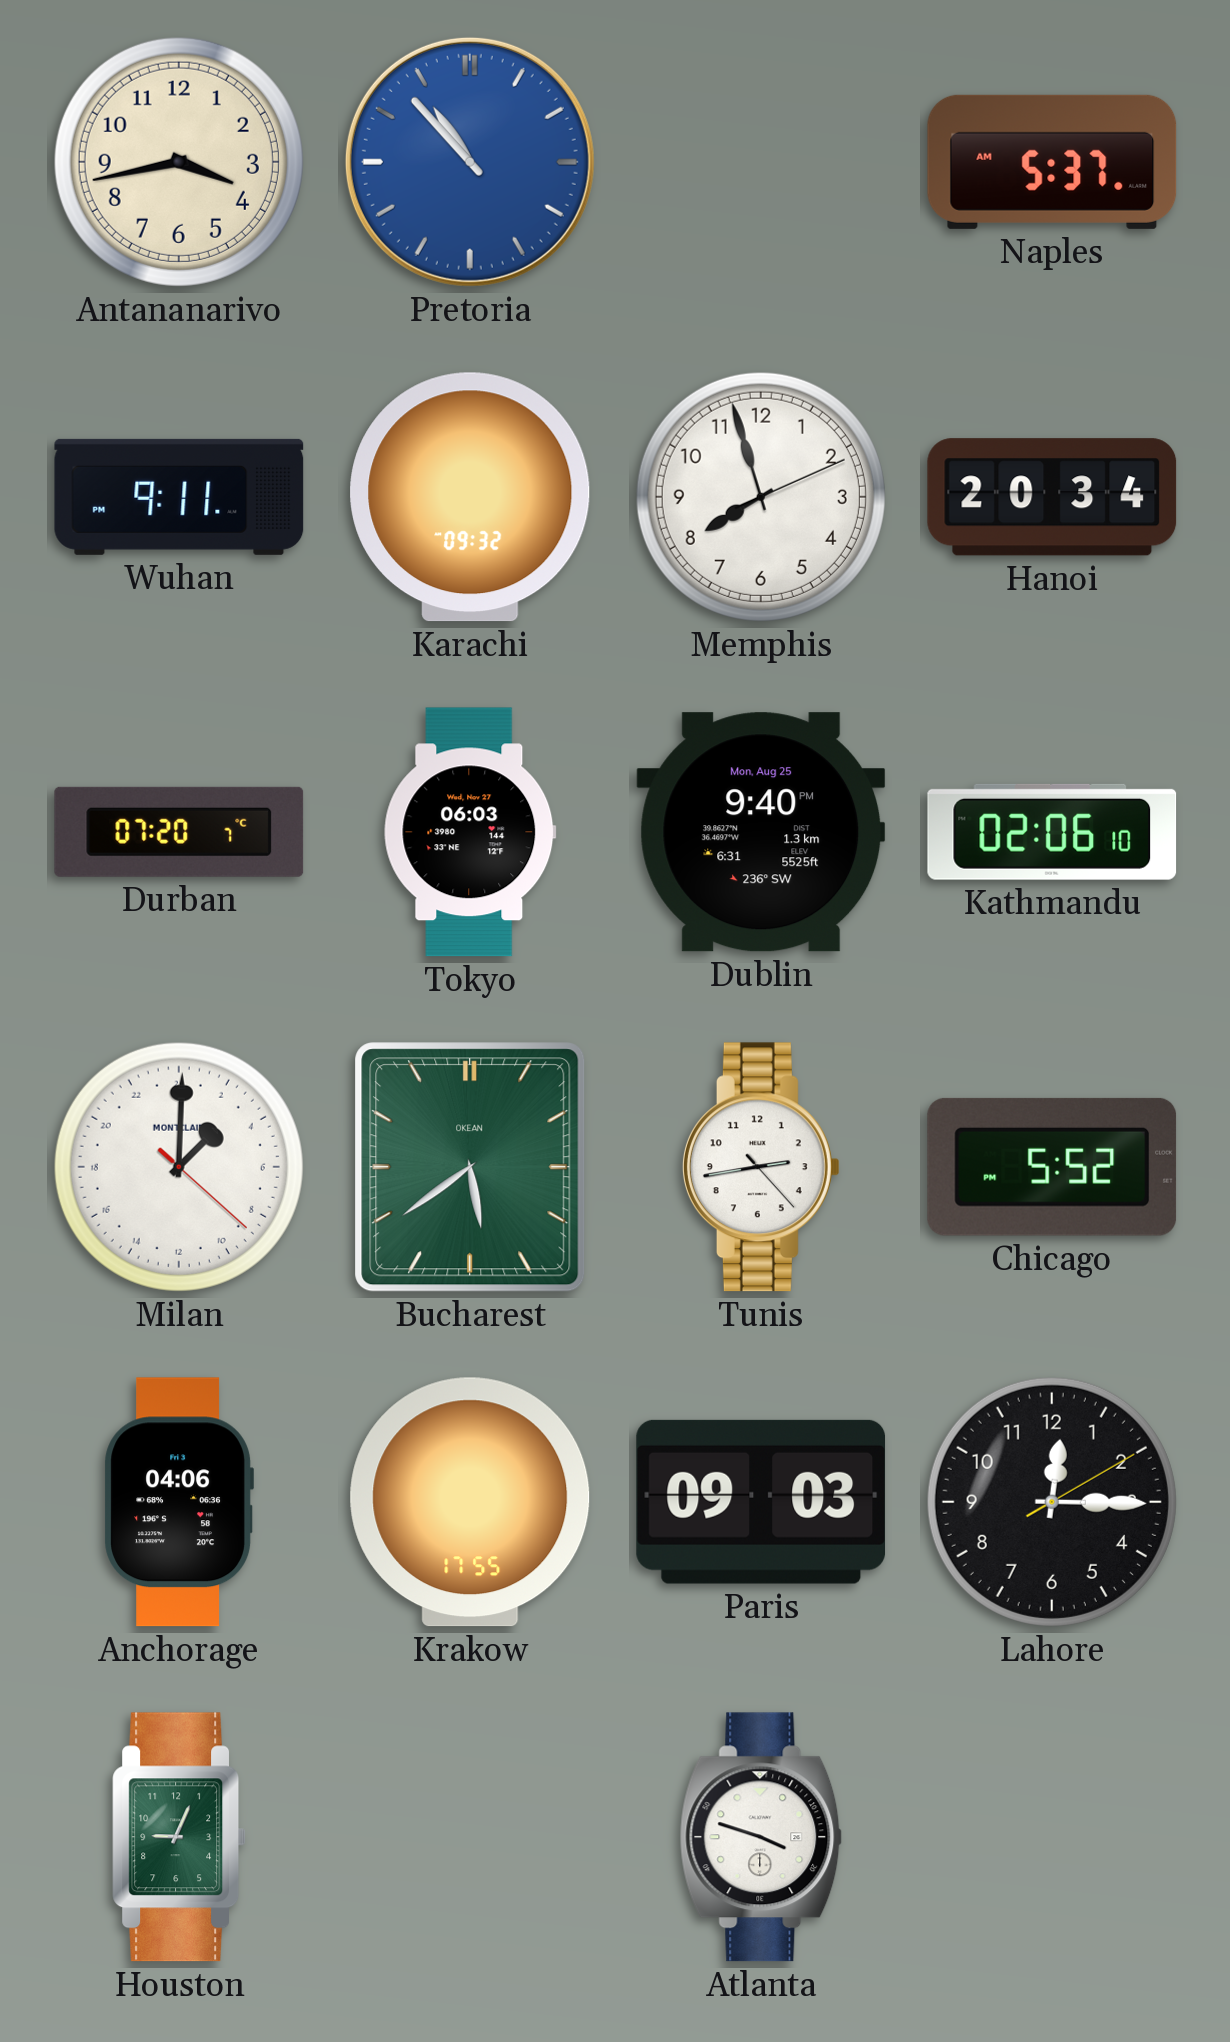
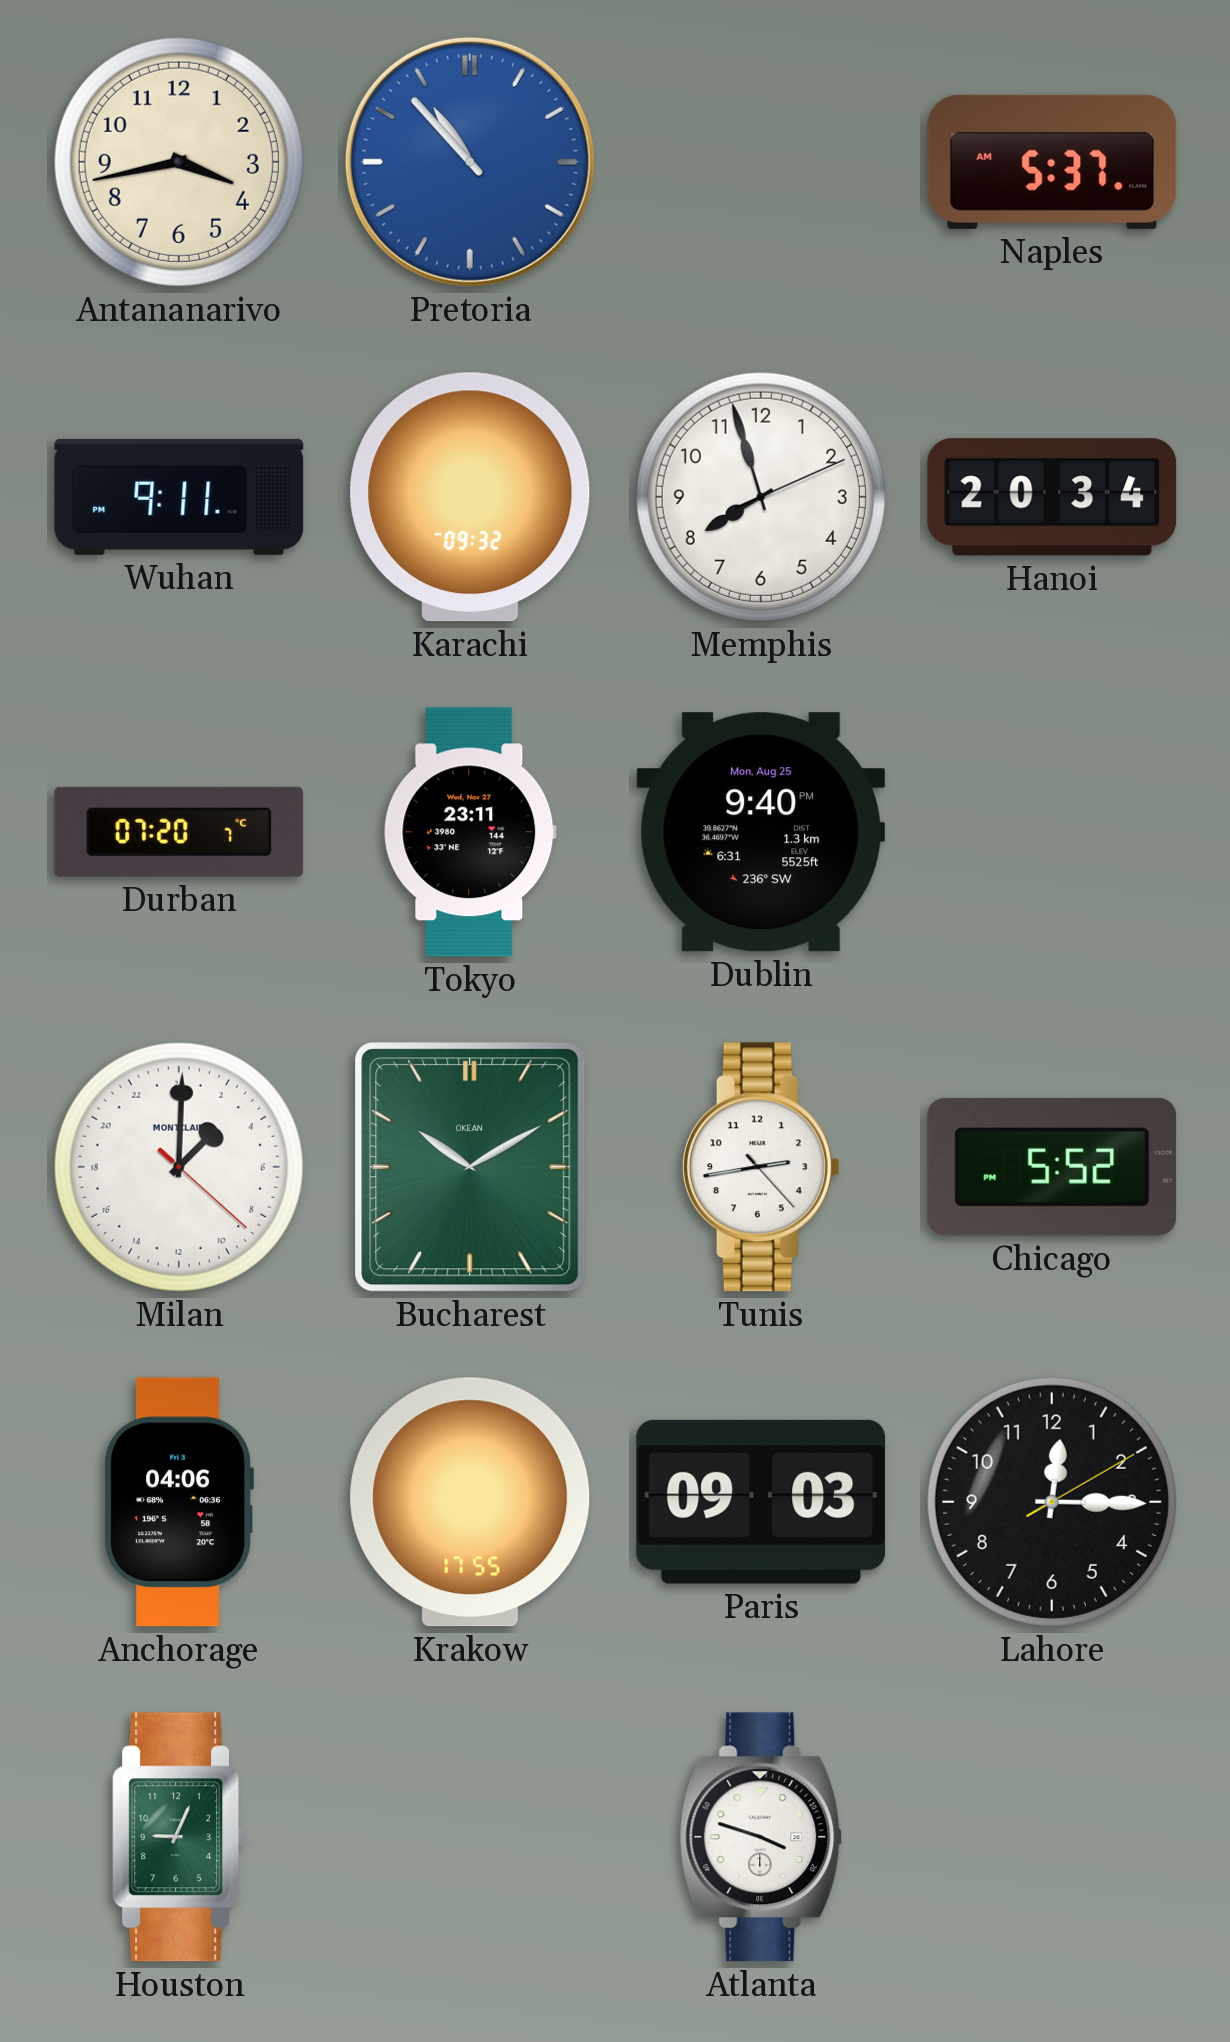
Tokyo: 06:03 -> 23:11
Kathmandu: 02:06 -> none
Bucharest: 5:39 -> 10:10
